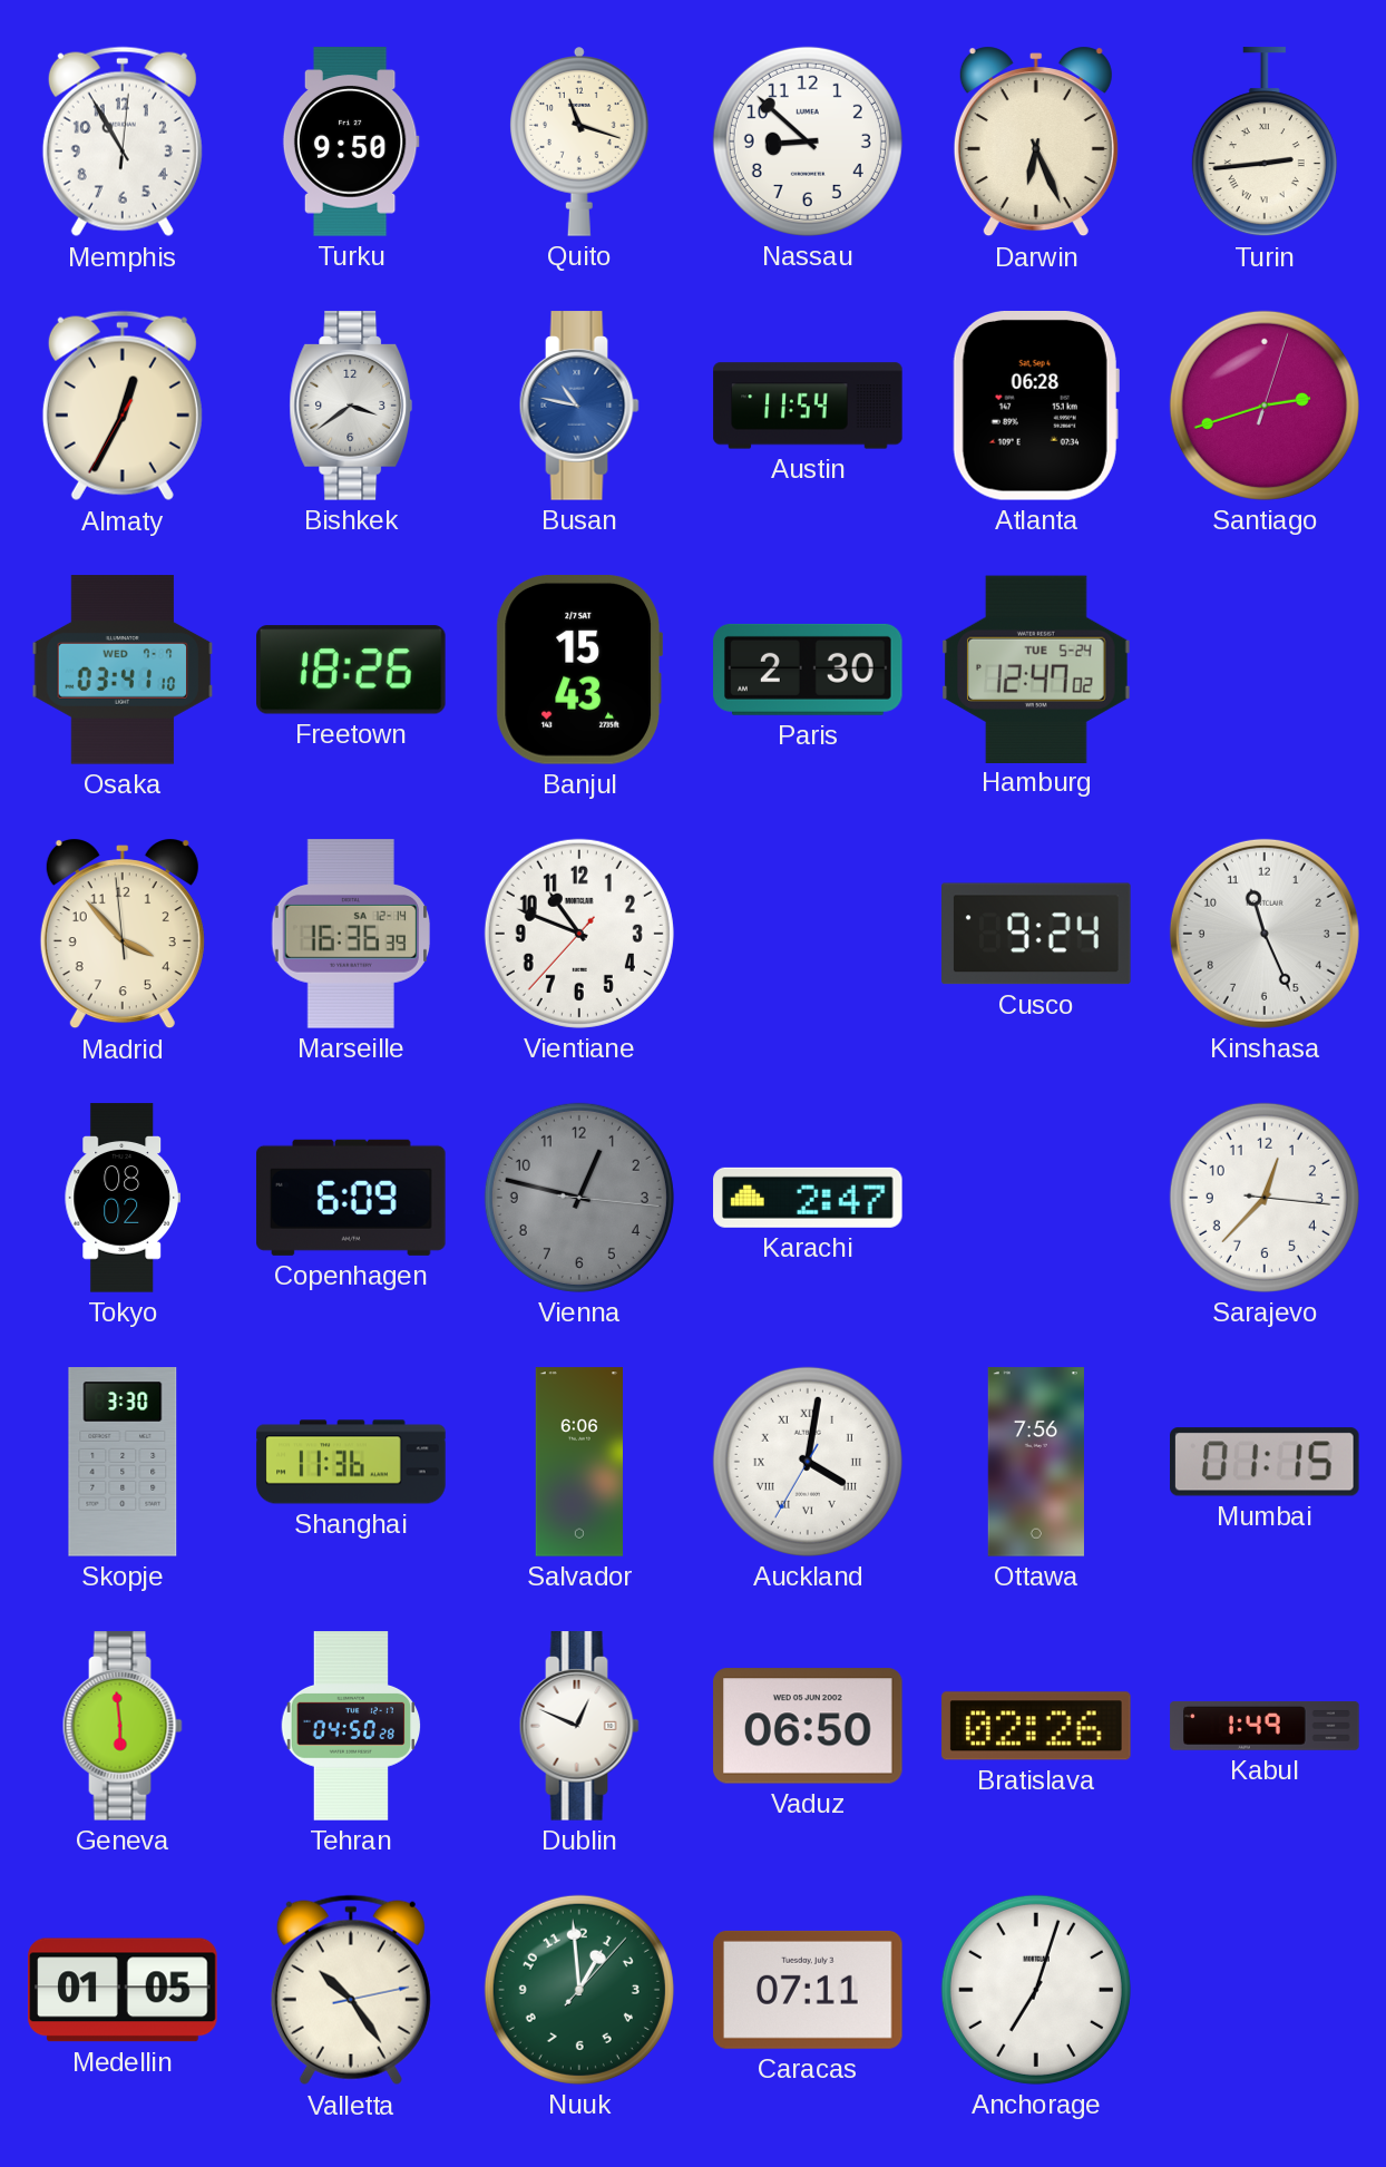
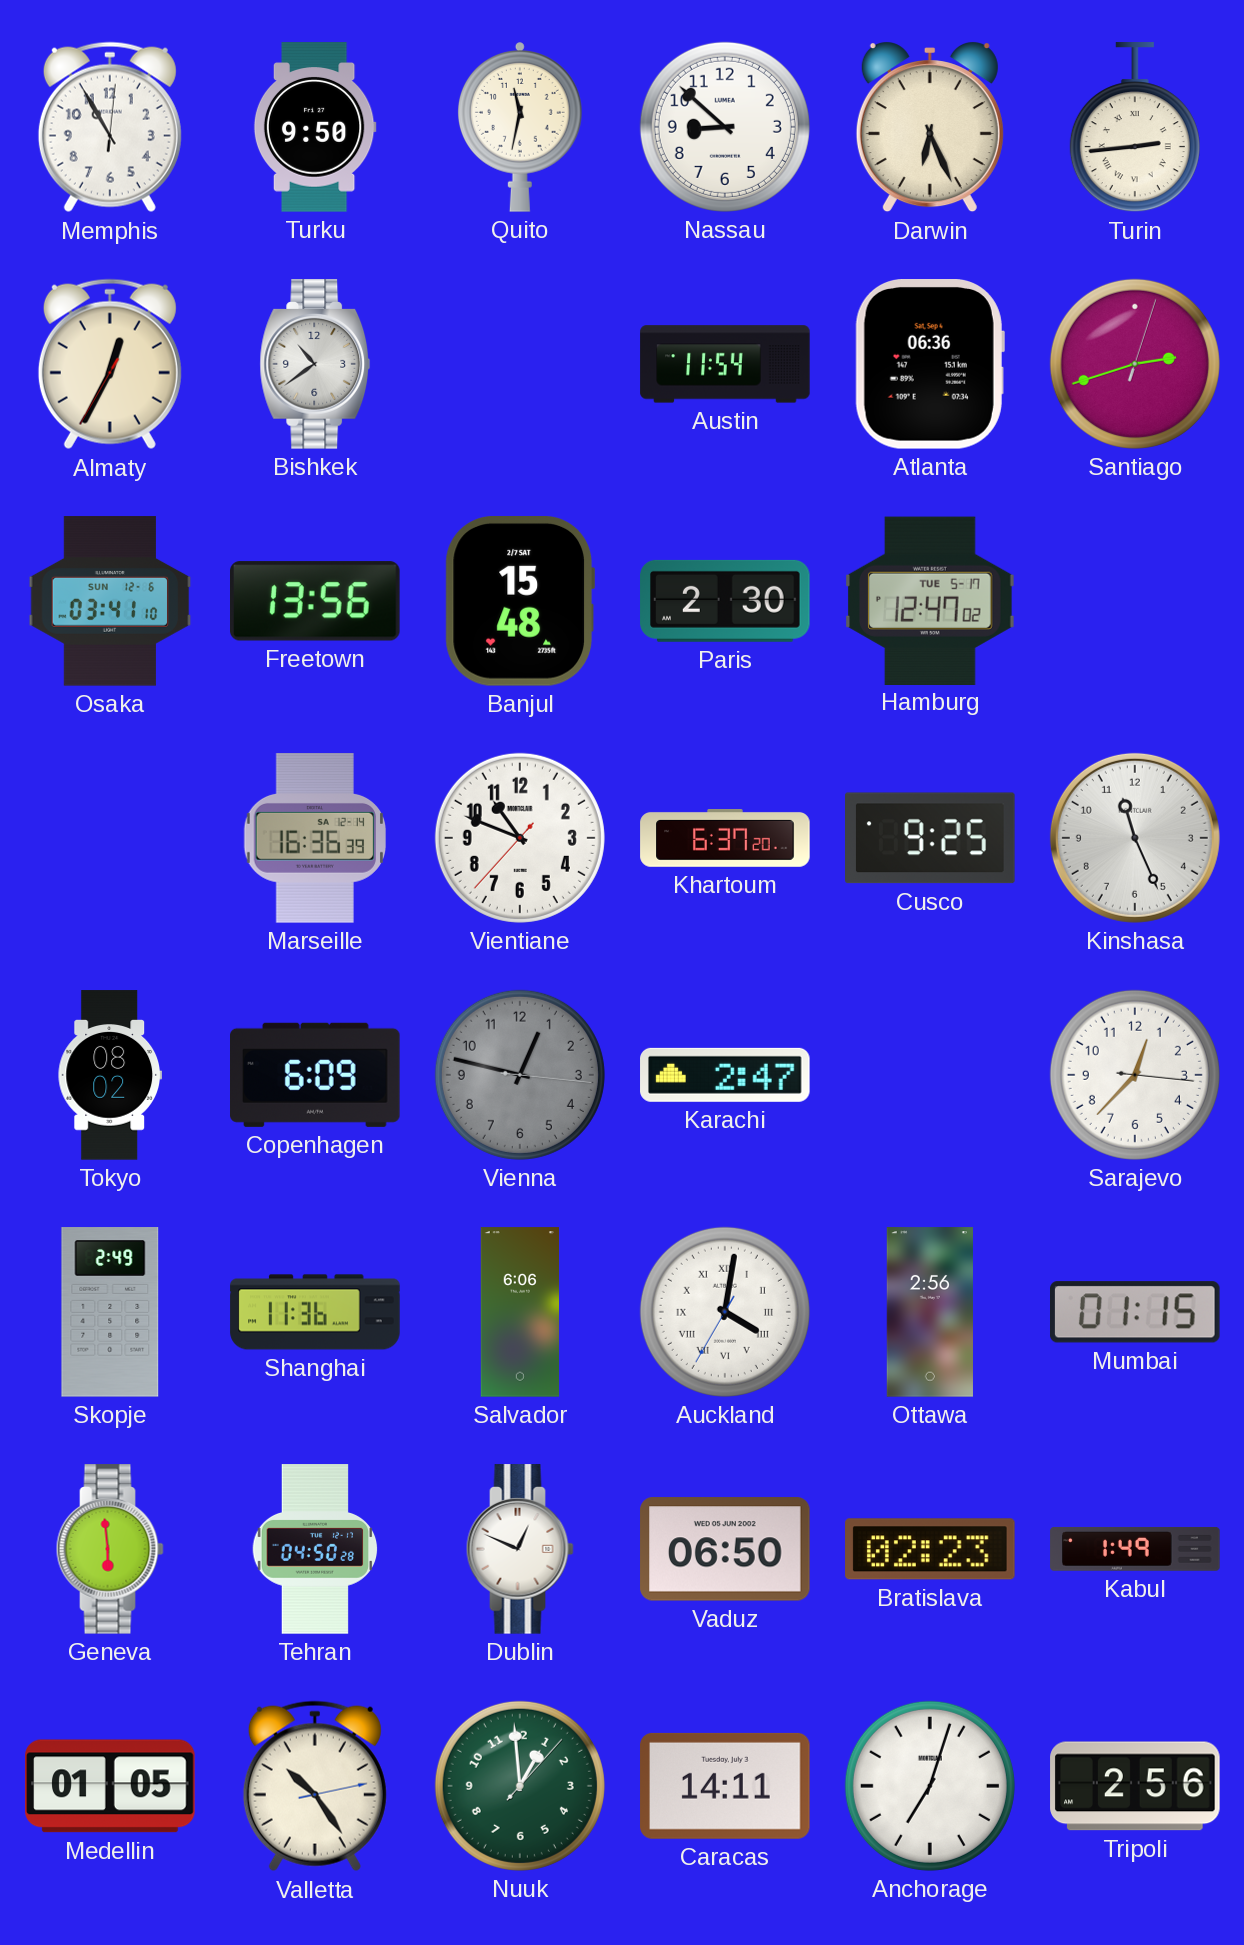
Quito: 11:18 -> 11:32
Bishkek: 3:39 -> 10:39
Busan: 10:47 -> none
Atlanta: 06:28 -> 06:36
Osaka date: WED 7-7 -> SUN 12-6
Freetown: 18:26 -> 13:56
Banjul: 15:43 -> 15:48
Hamburg date: TUE 5-24 -> TUE 5-17
Madrid: 3:52 -> none
Khartoum: none -> 6:37
Cusco: 9:24 -> 9:25
Skopje: 3:30 -> 2:49
Ottawa: 7:56 -> 2:56
Bratislava: 02:26 -> 02:23
Caracas: 07:11 -> 14:11
Tripoli: none -> 2:56
